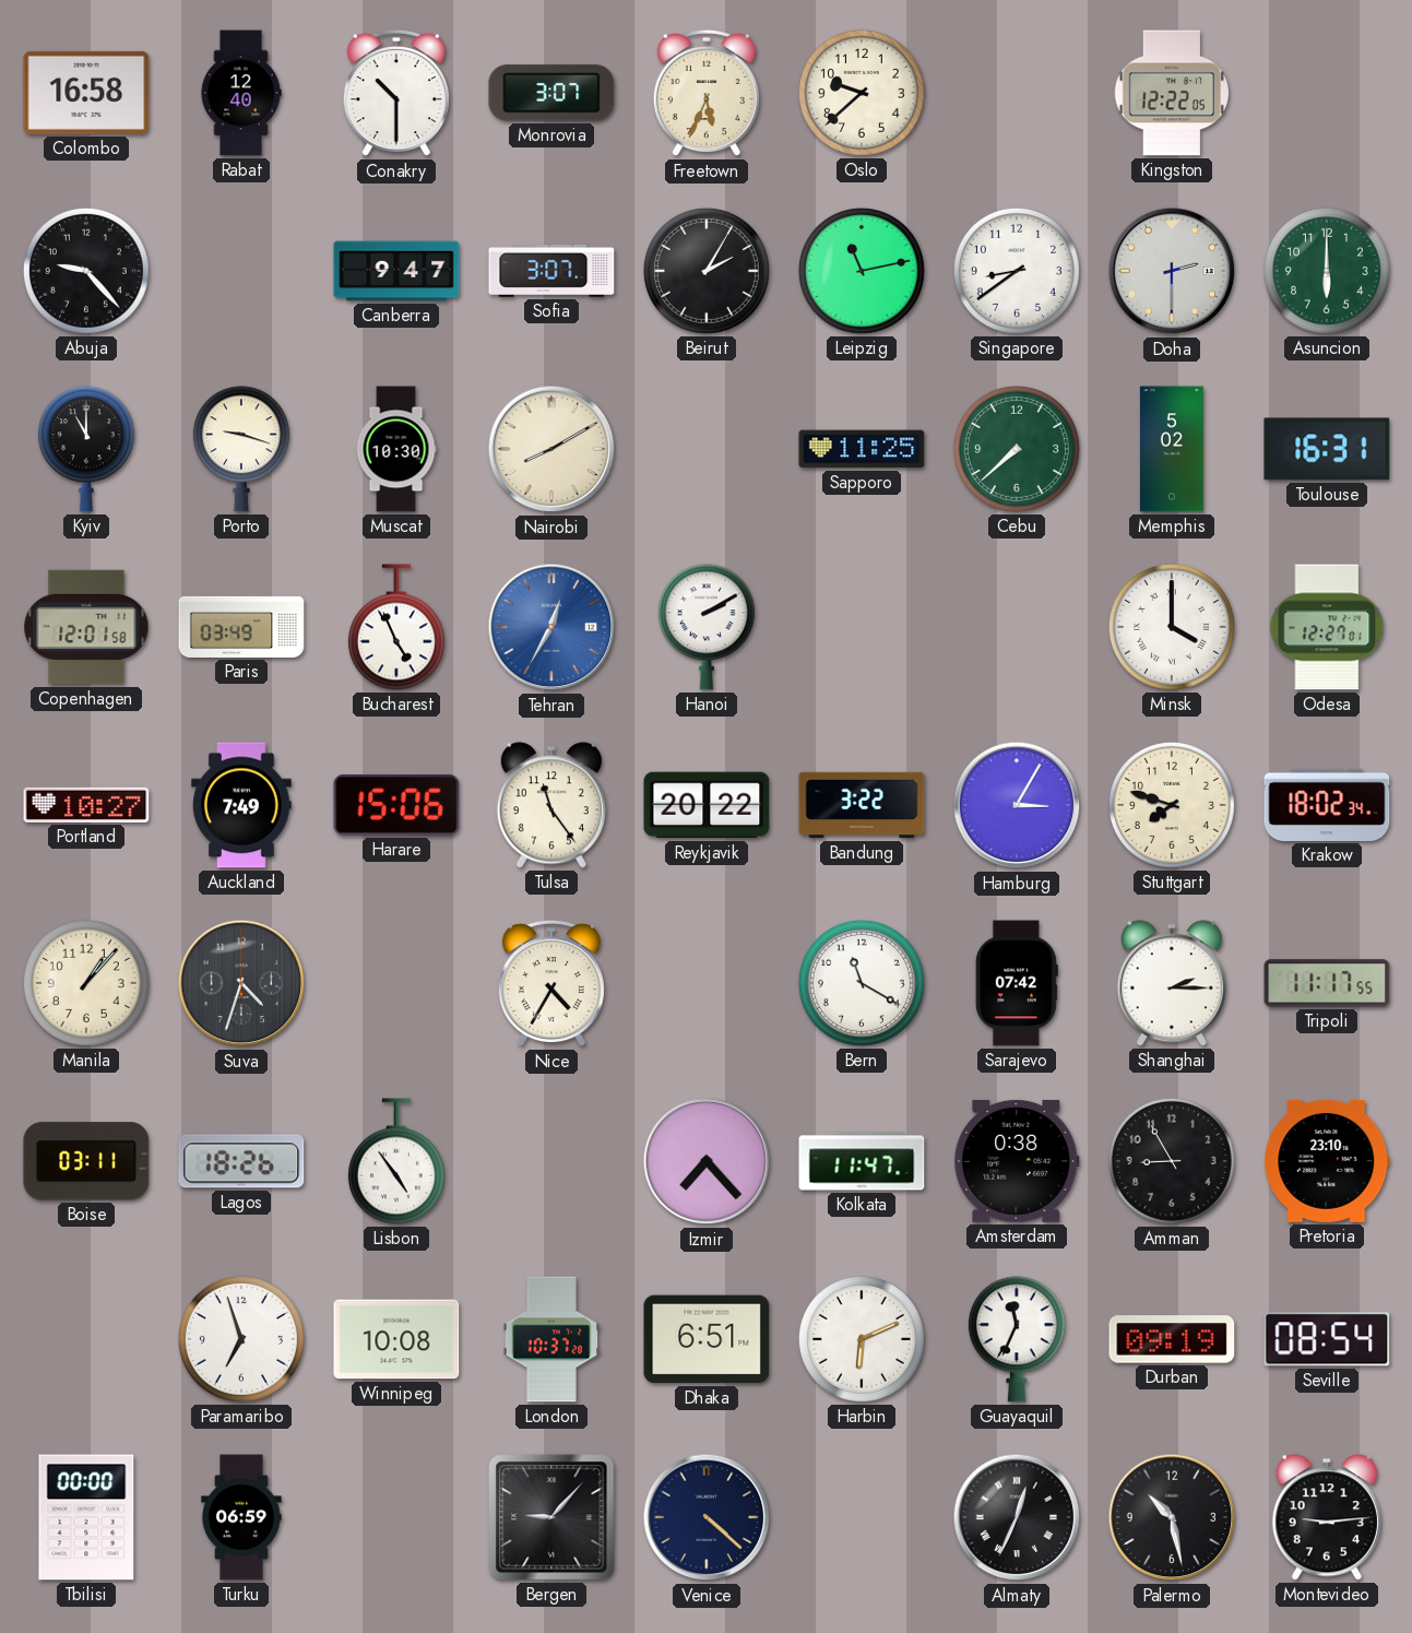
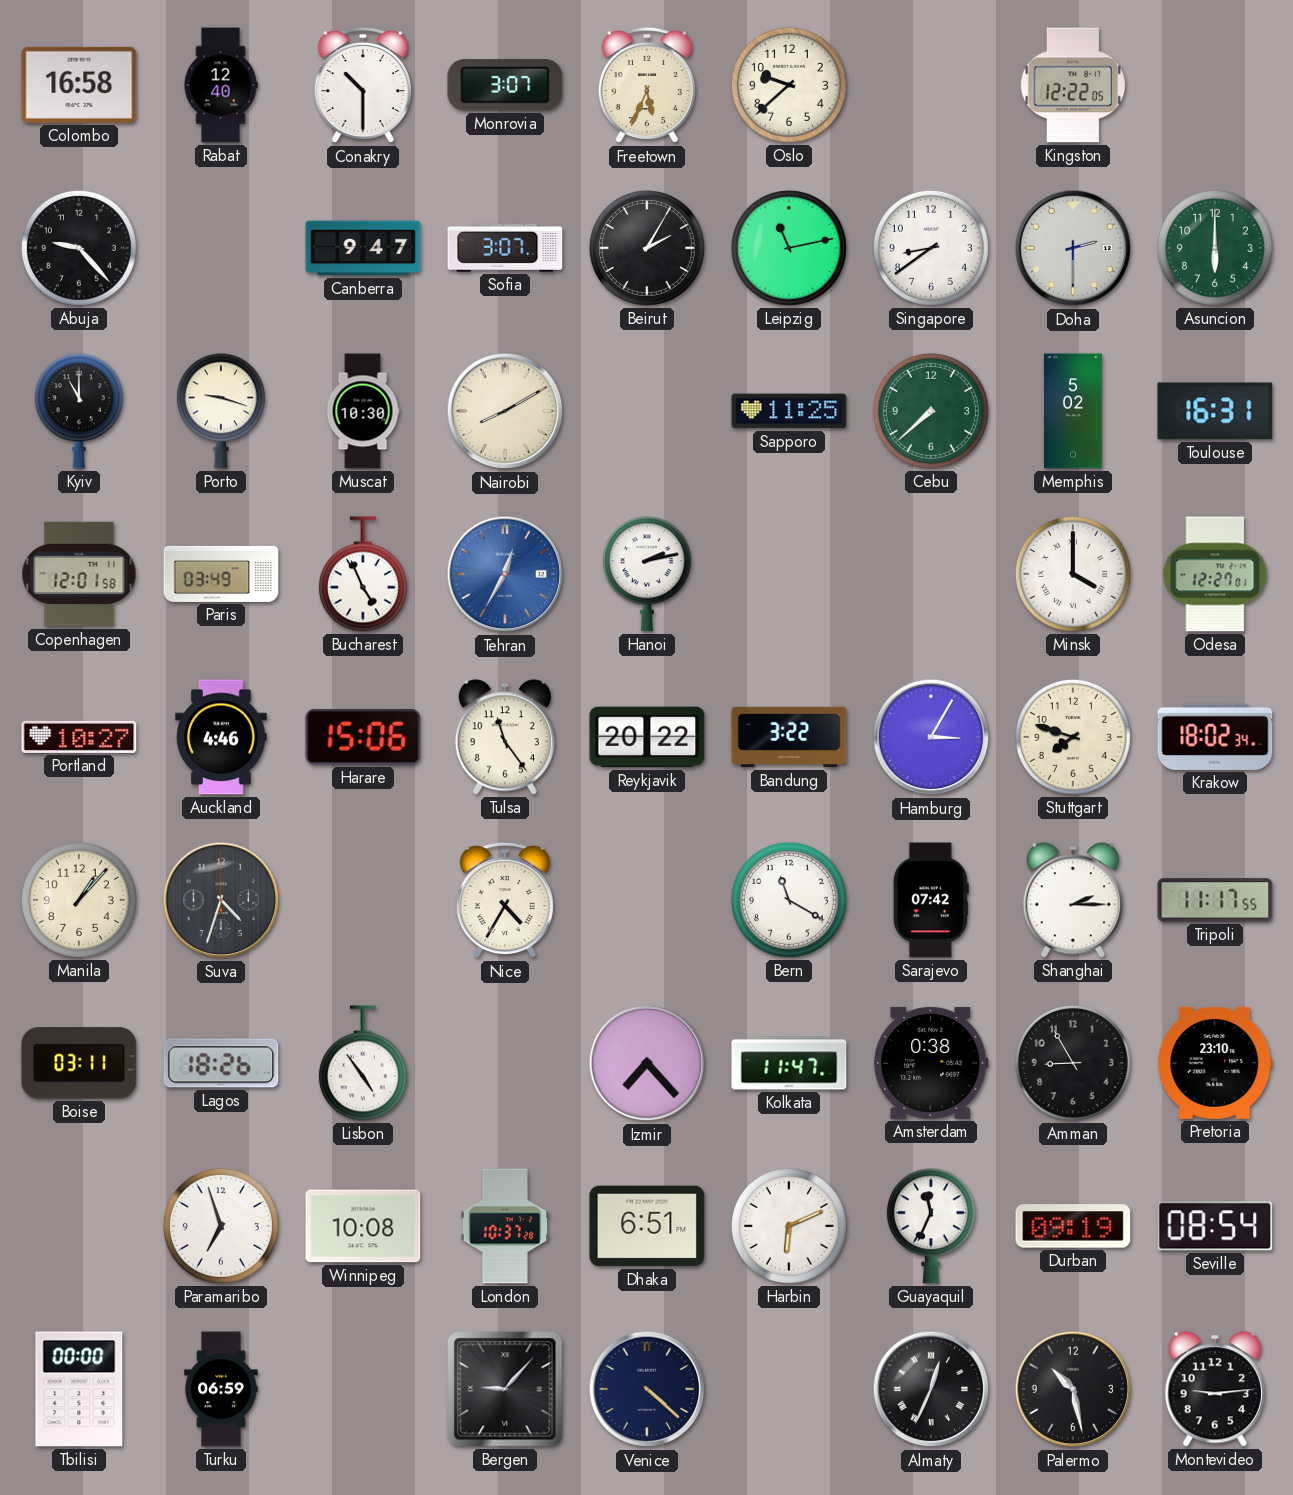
Hanoi: 2:10 -> 2:13
Auckland: 7:49 -> 4:46
